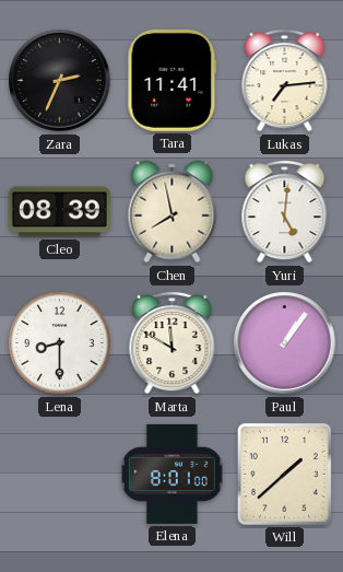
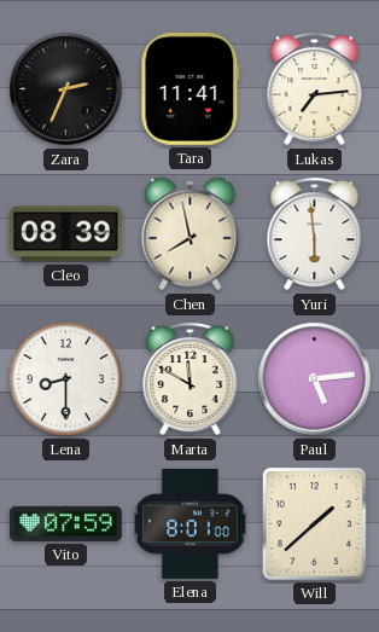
Yuri: 5:01 -> 5:59
Paul: 1:06 -> 5:14
Vito: none -> 07:59
